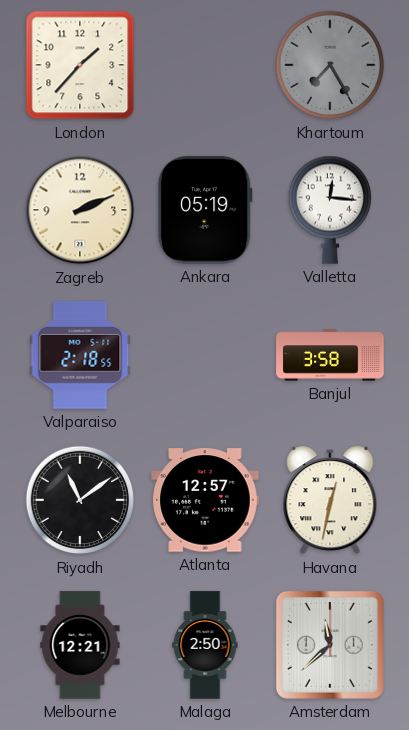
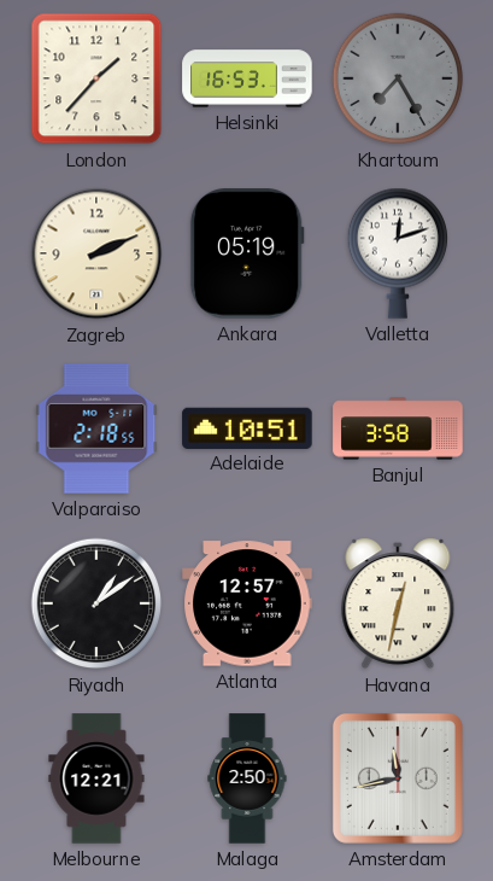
Helsinki: none -> 16:53
Valletta: 12:16 -> 12:12
Adelaide: none -> 10:51
Riyadh: 11:09 -> 1:09
Amsterdam: 11:38 -> 11:43
